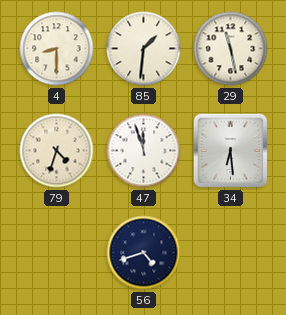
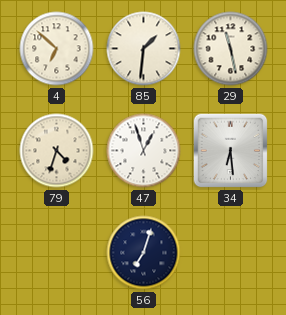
4: 8:30 -> 6:52
47: 11:57 -> 12:57
56: 4:42 -> 7:03
